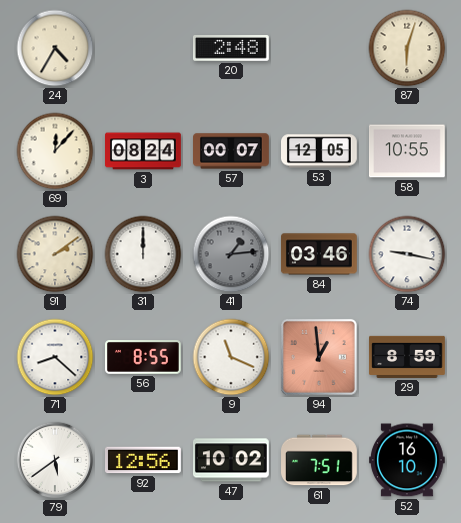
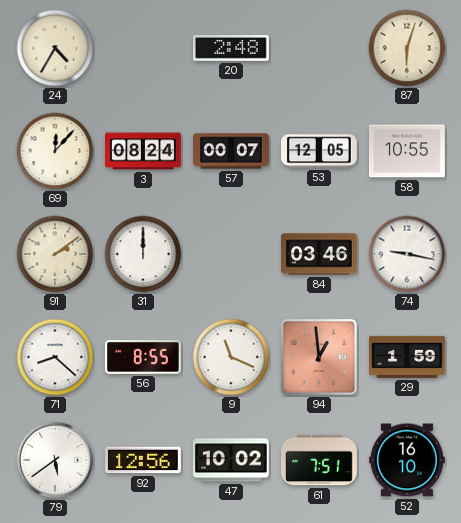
41: 1:14 -> none
29: 8:59 -> 1:59
